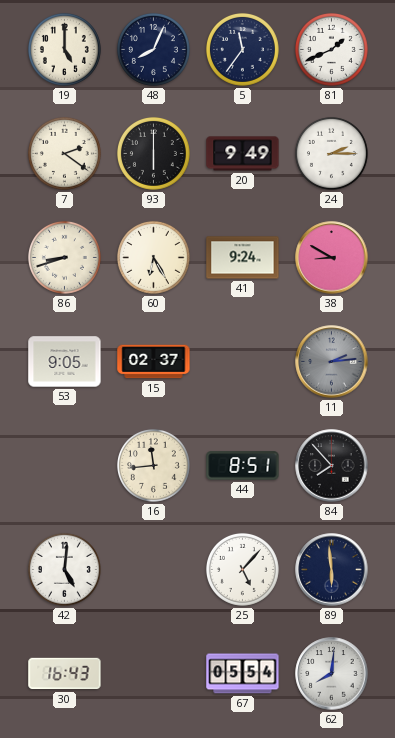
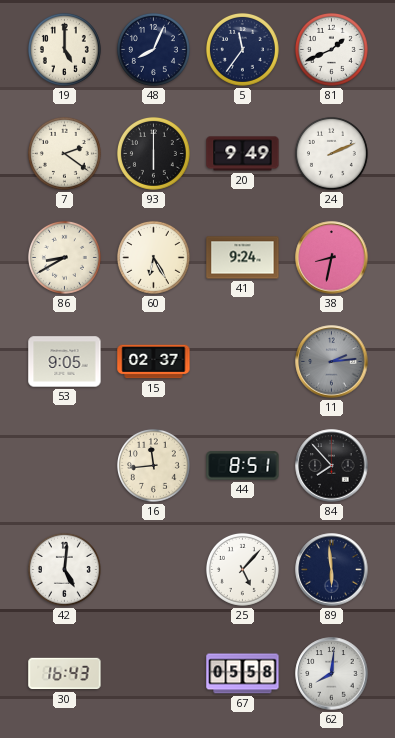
24: 2:15 -> 2:11
86: 8:42 -> 8:40
38: 8:50 -> 8:32
67: 05:54 -> 05:58
